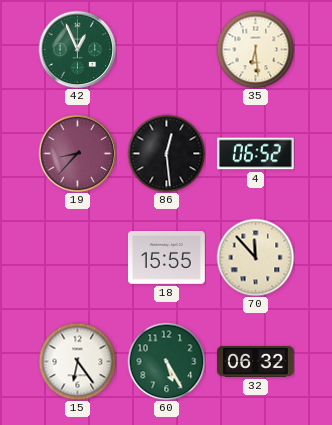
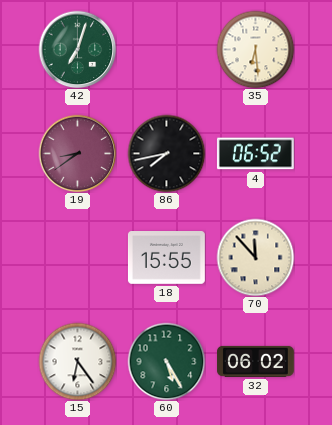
42: 12:56 -> 7:03
19: 8:37 -> 8:39
86: 12:29 -> 7:43
32: 06:32 -> 06:02
